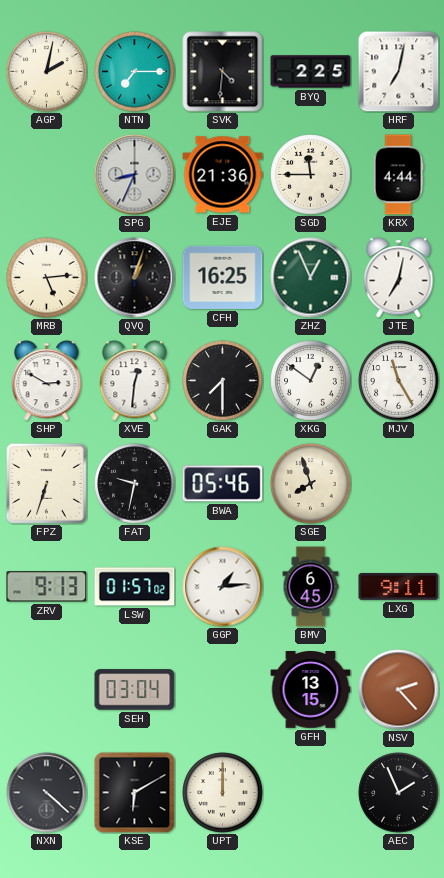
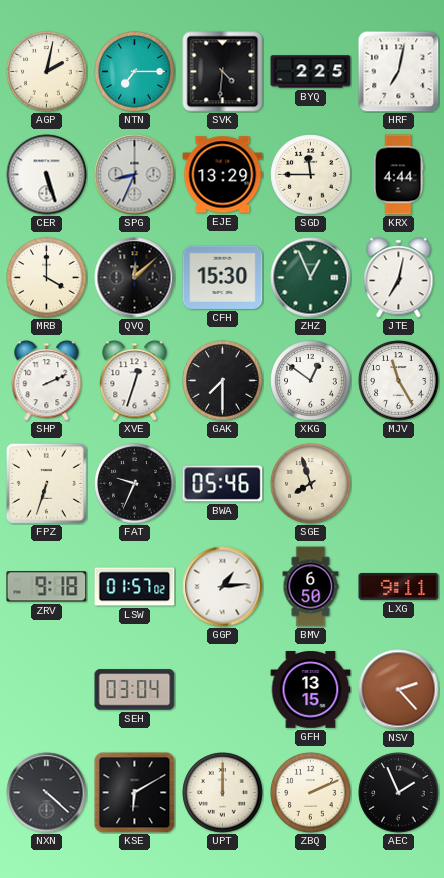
CER: none -> 5:27
EJE: 21:36 -> 13:29
MRB: 5:14 -> 4:00
QVQ: 1:03 -> 12:08
CFH: 16:25 -> 15:30
SHP: 2:50 -> 2:11
XVE: 12:31 -> 12:33
FAT: 9:32 -> 9:34
ZRV: 9:13 -> 9:18
BMV: 6:45 -> 6:50
ZBQ: none -> 2:11
